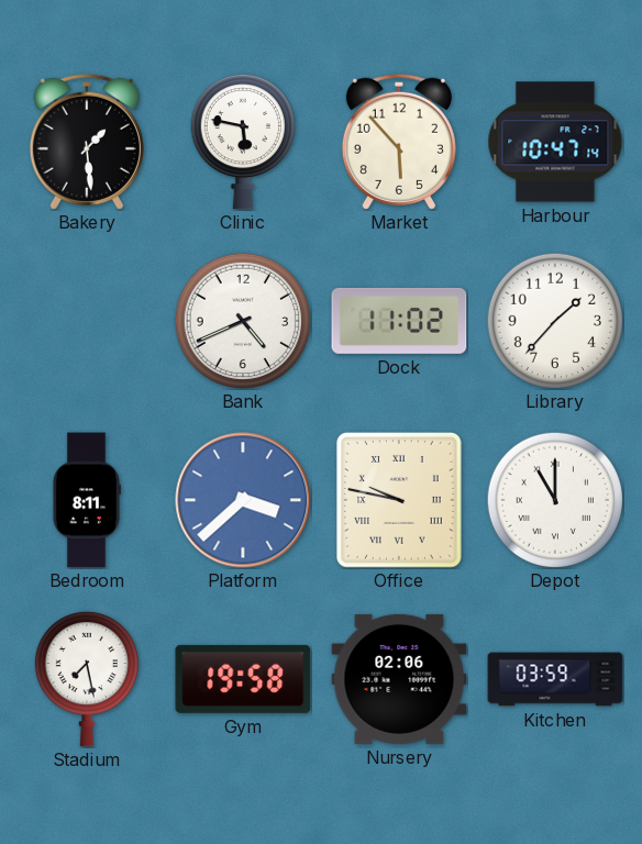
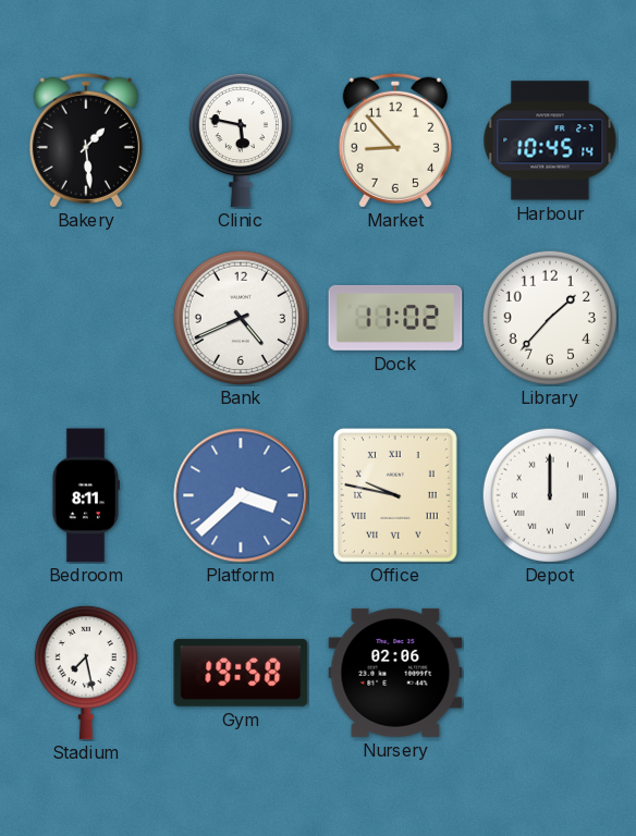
Market: 5:53 -> 8:53
Harbour: 10:47 -> 10:45
Depot: 11:00 -> 12:00
Kitchen: 03:59 -> none
